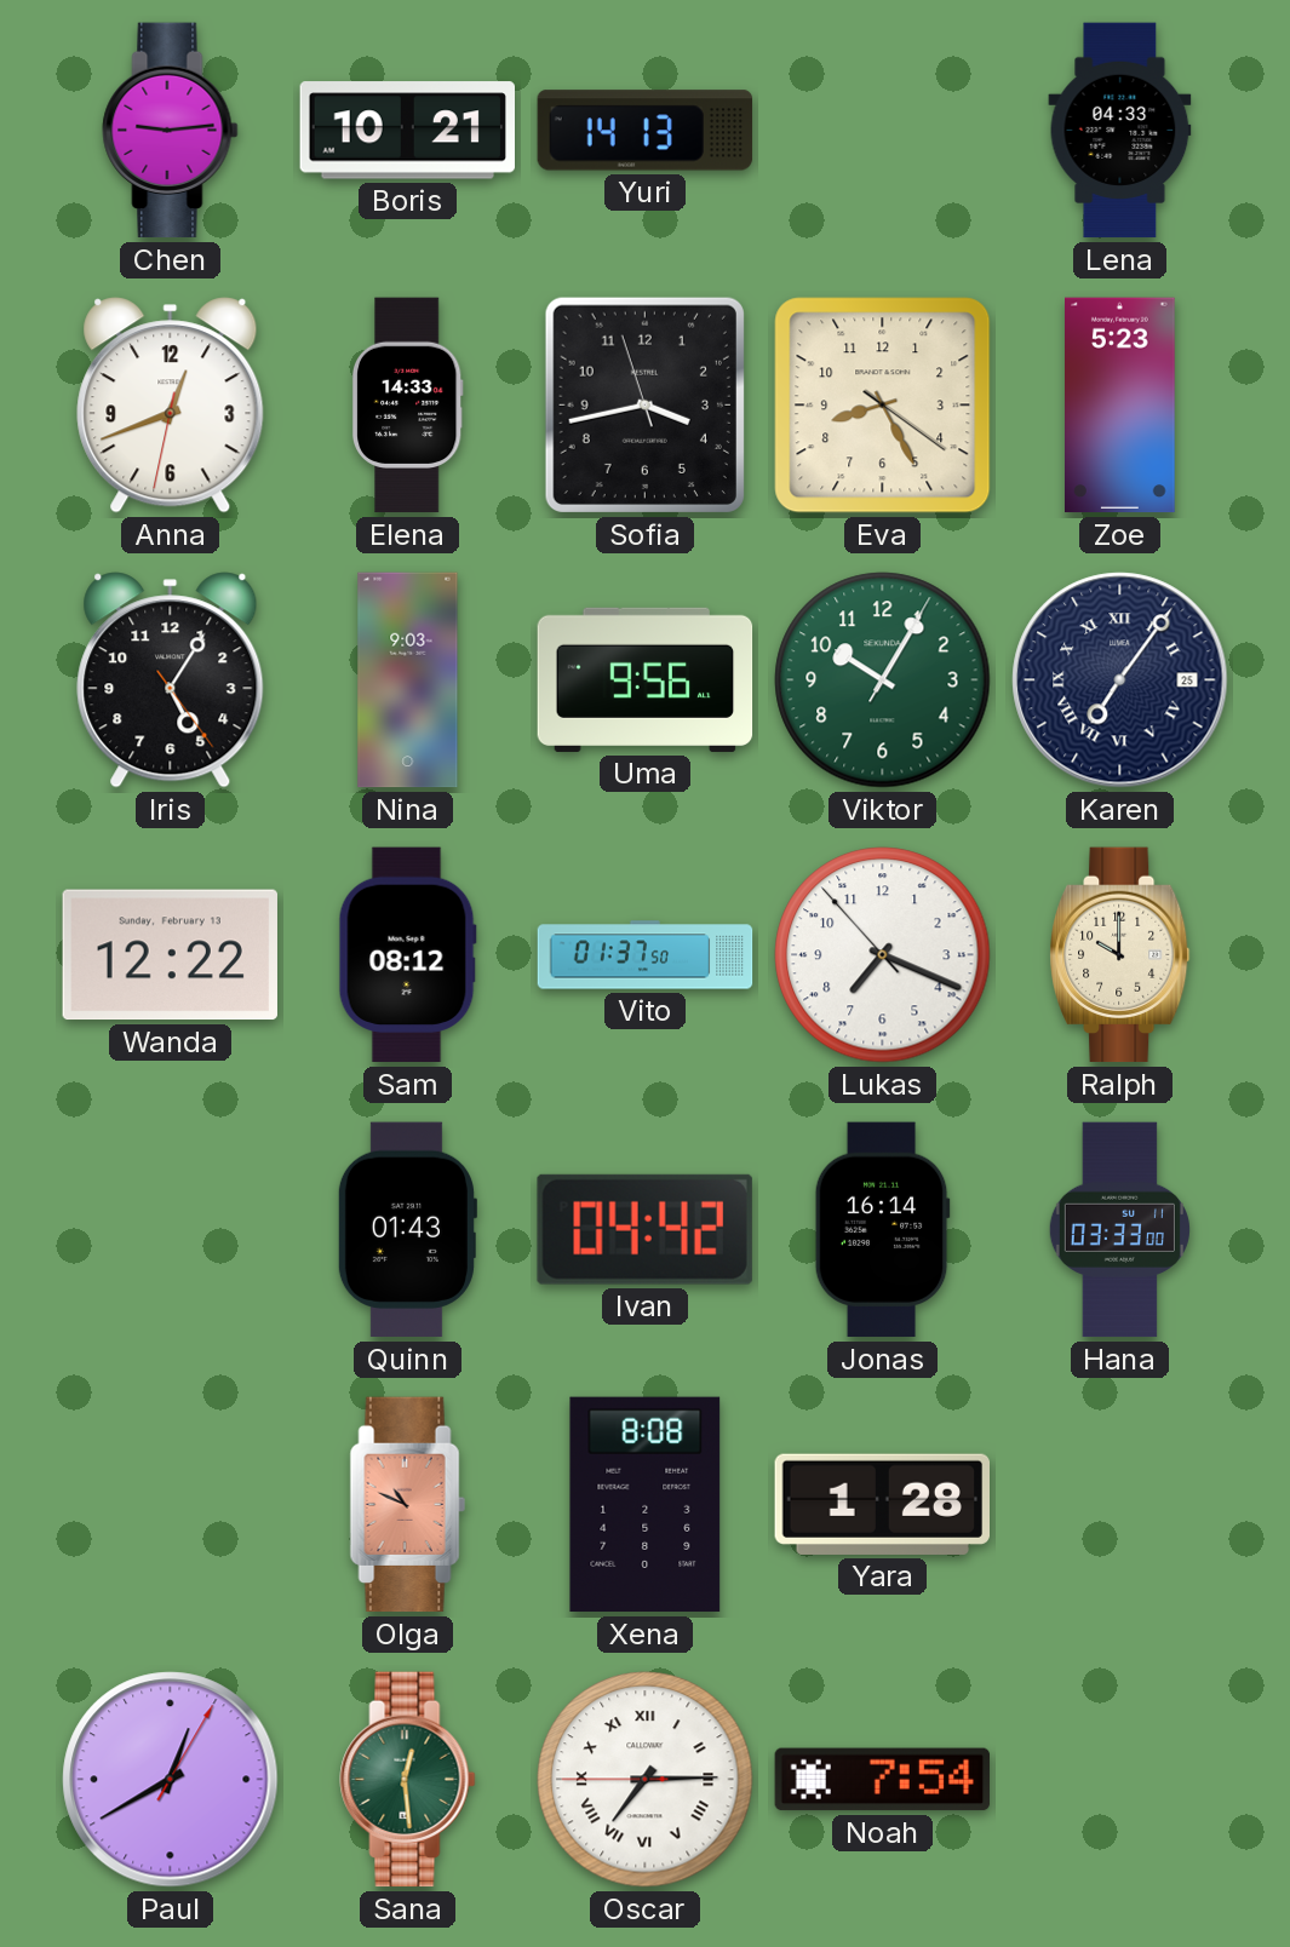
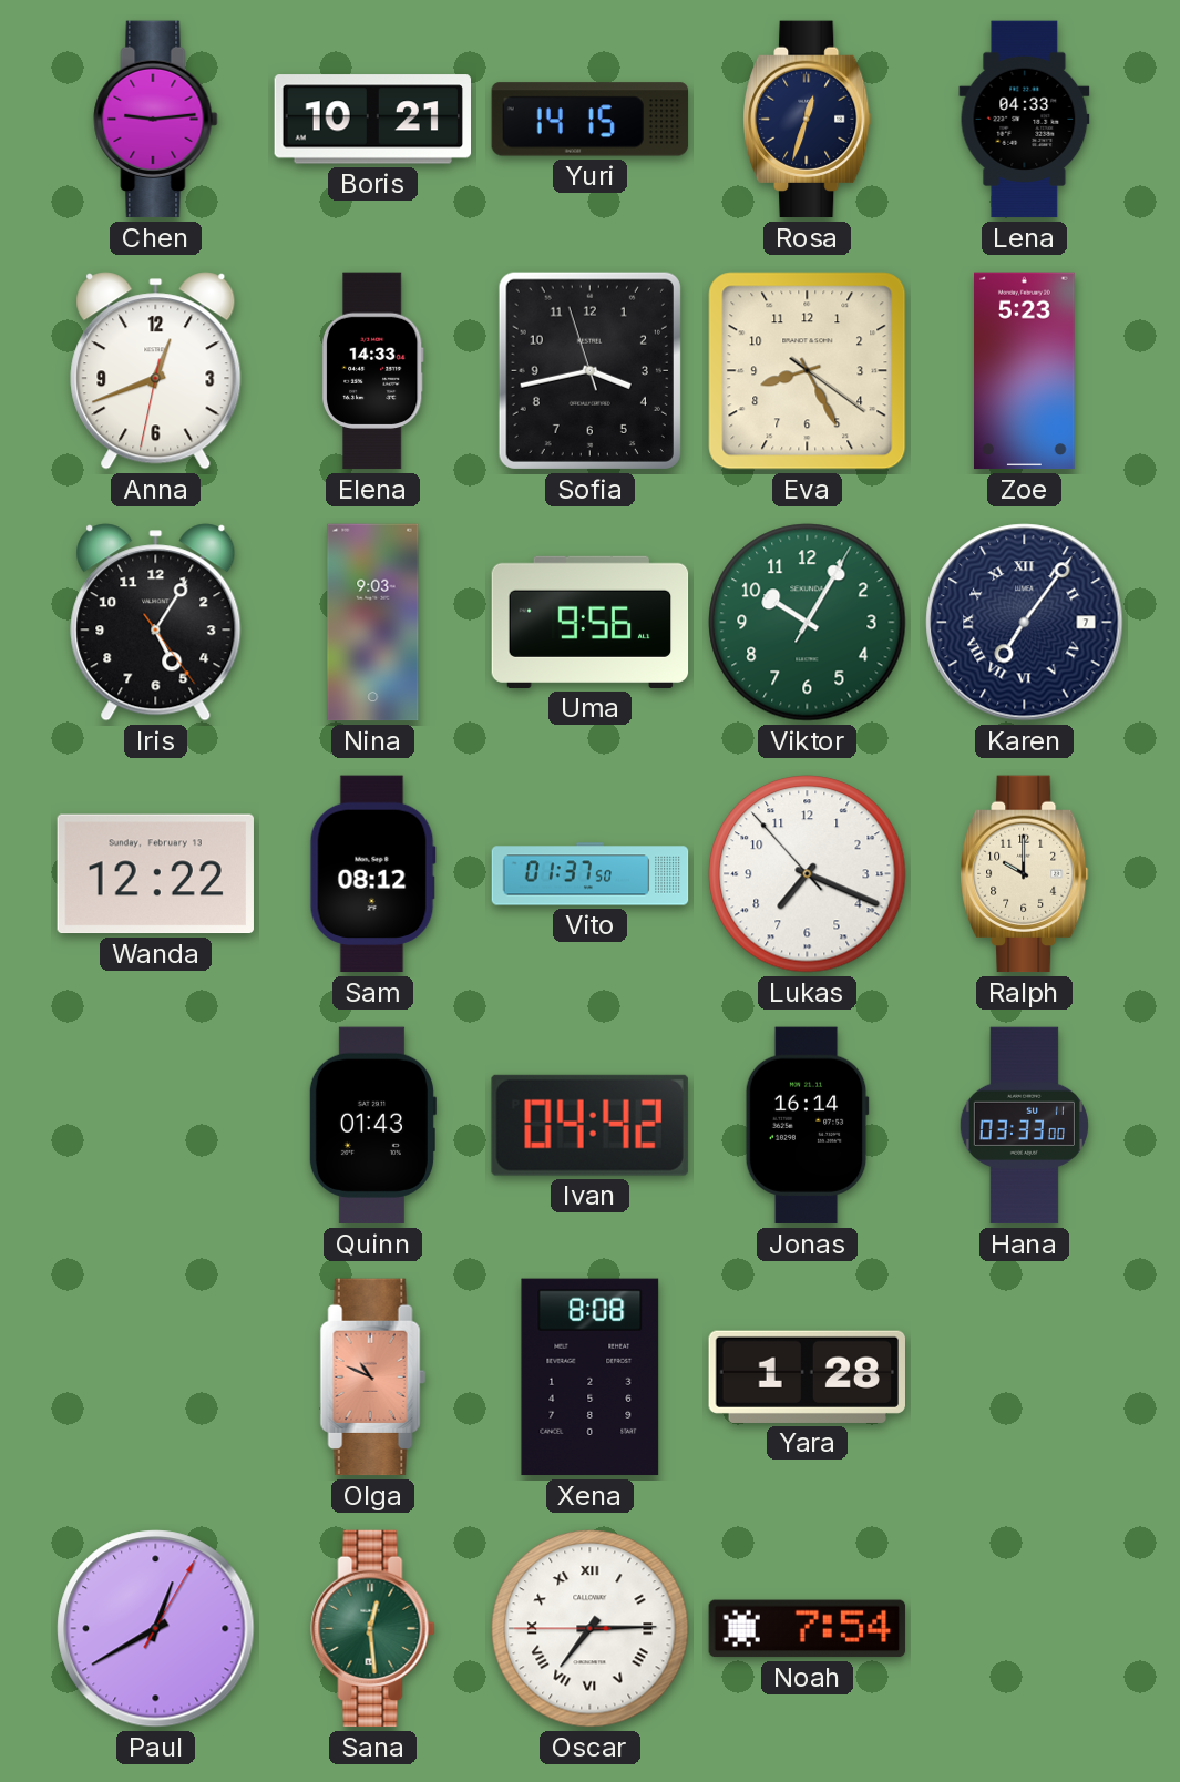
Yuri: 14:13 -> 14:15
Rosa: none -> 12:33
Karen date: 25 -> 7
